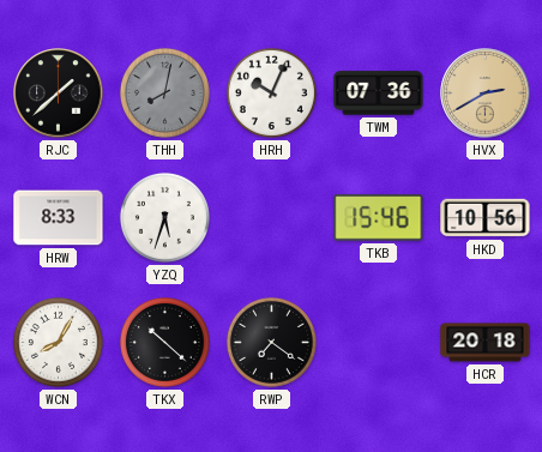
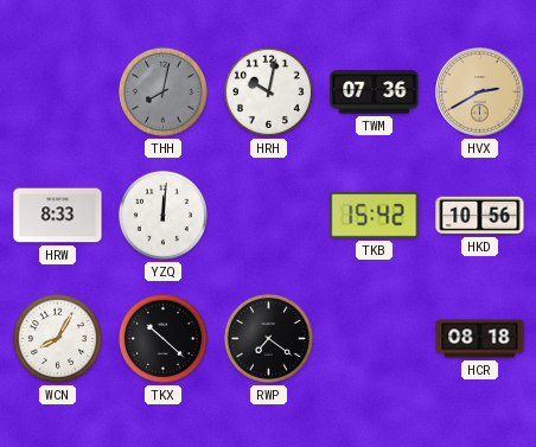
RJC: 1:38 -> none
HRH: 10:04 -> 10:02
YZQ: 5:33 -> 12:01
TKB: 15:46 -> 15:42
HCR: 20:18 -> 08:18
